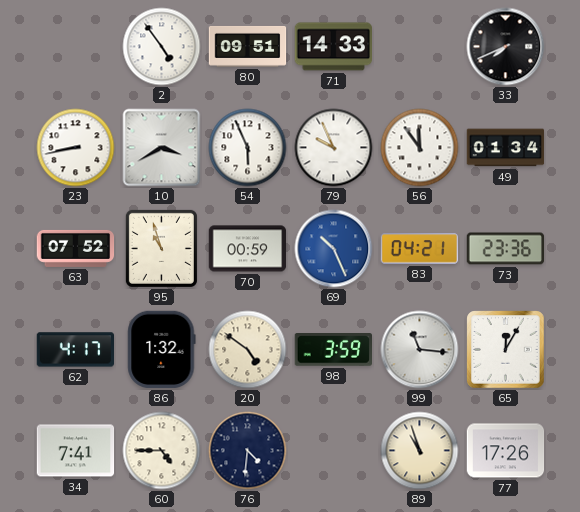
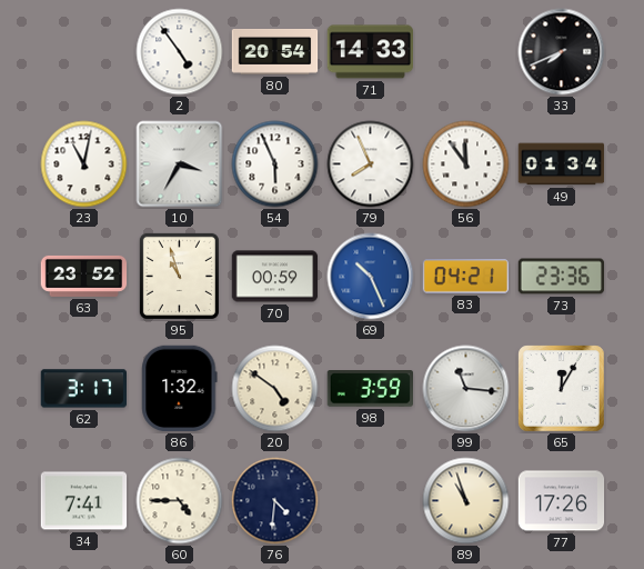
80: 09:51 -> 20:54
23: 8:43 -> 11:02
10: 3:40 -> 3:35
79: 9:56 -> 7:56
63: 07:52 -> 23:52
62: 4:17 -> 3:17
